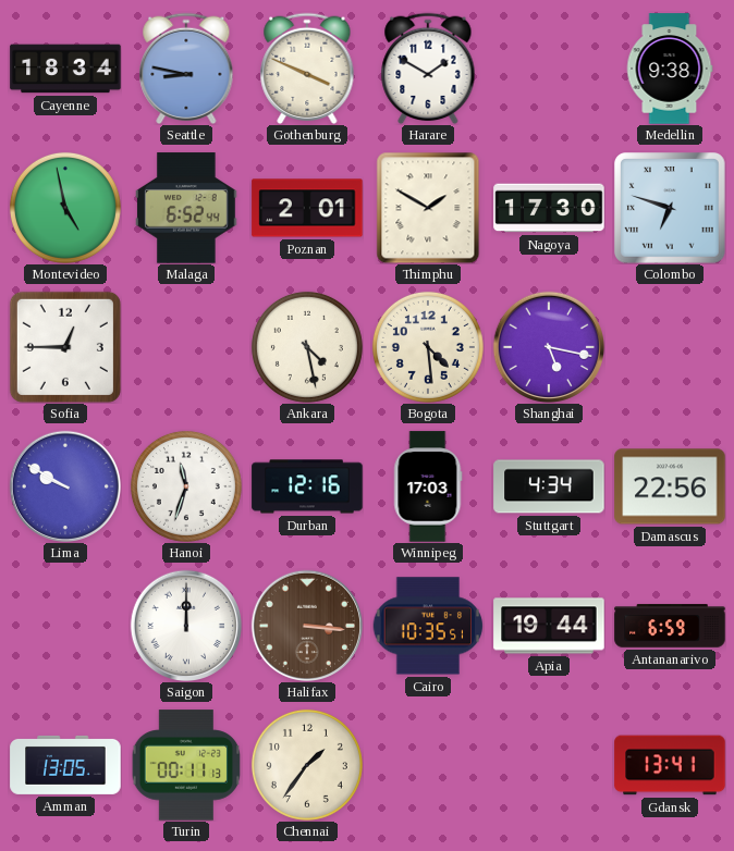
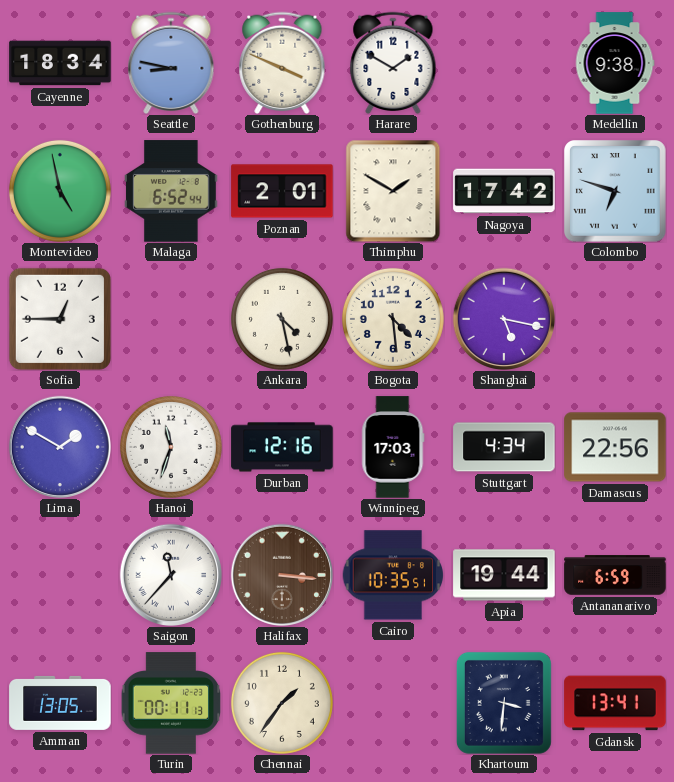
Nagoya: 17:30 -> 17:42
Lima: 9:50 -> 1:50
Saigon: 12:00 -> 11:37
Khartoum: none -> 3:31
